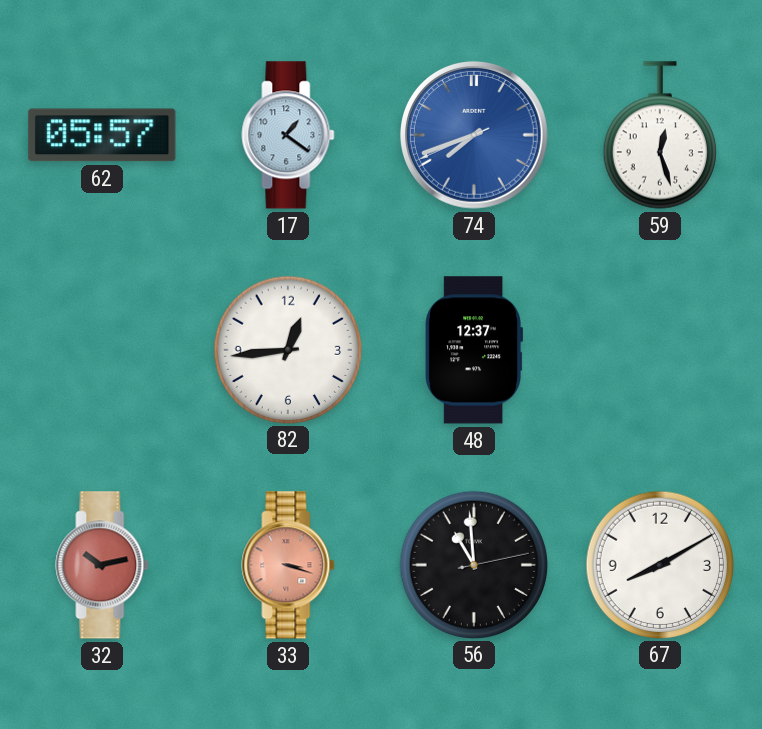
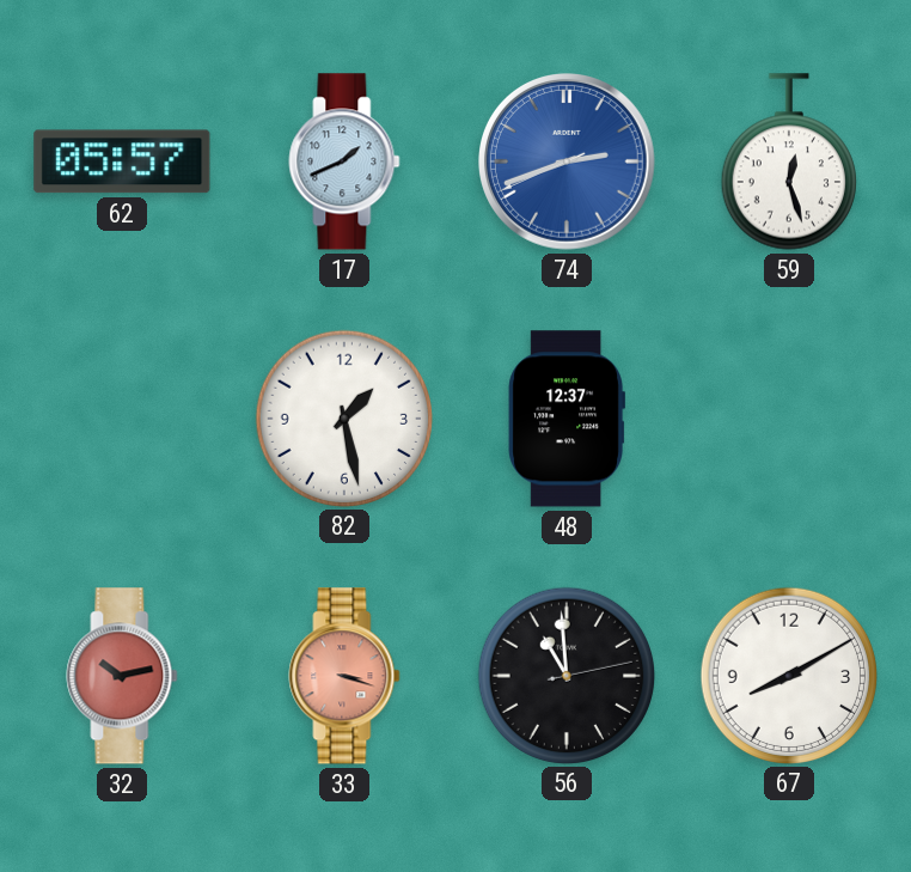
17: 1:21 -> 1:41
74: 7:41 -> 2:41
82: 12:44 -> 1:28
